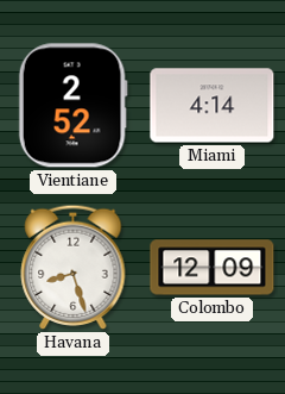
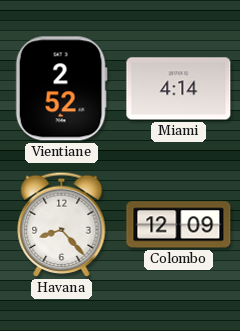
Havana: 8:27 -> 8:23
